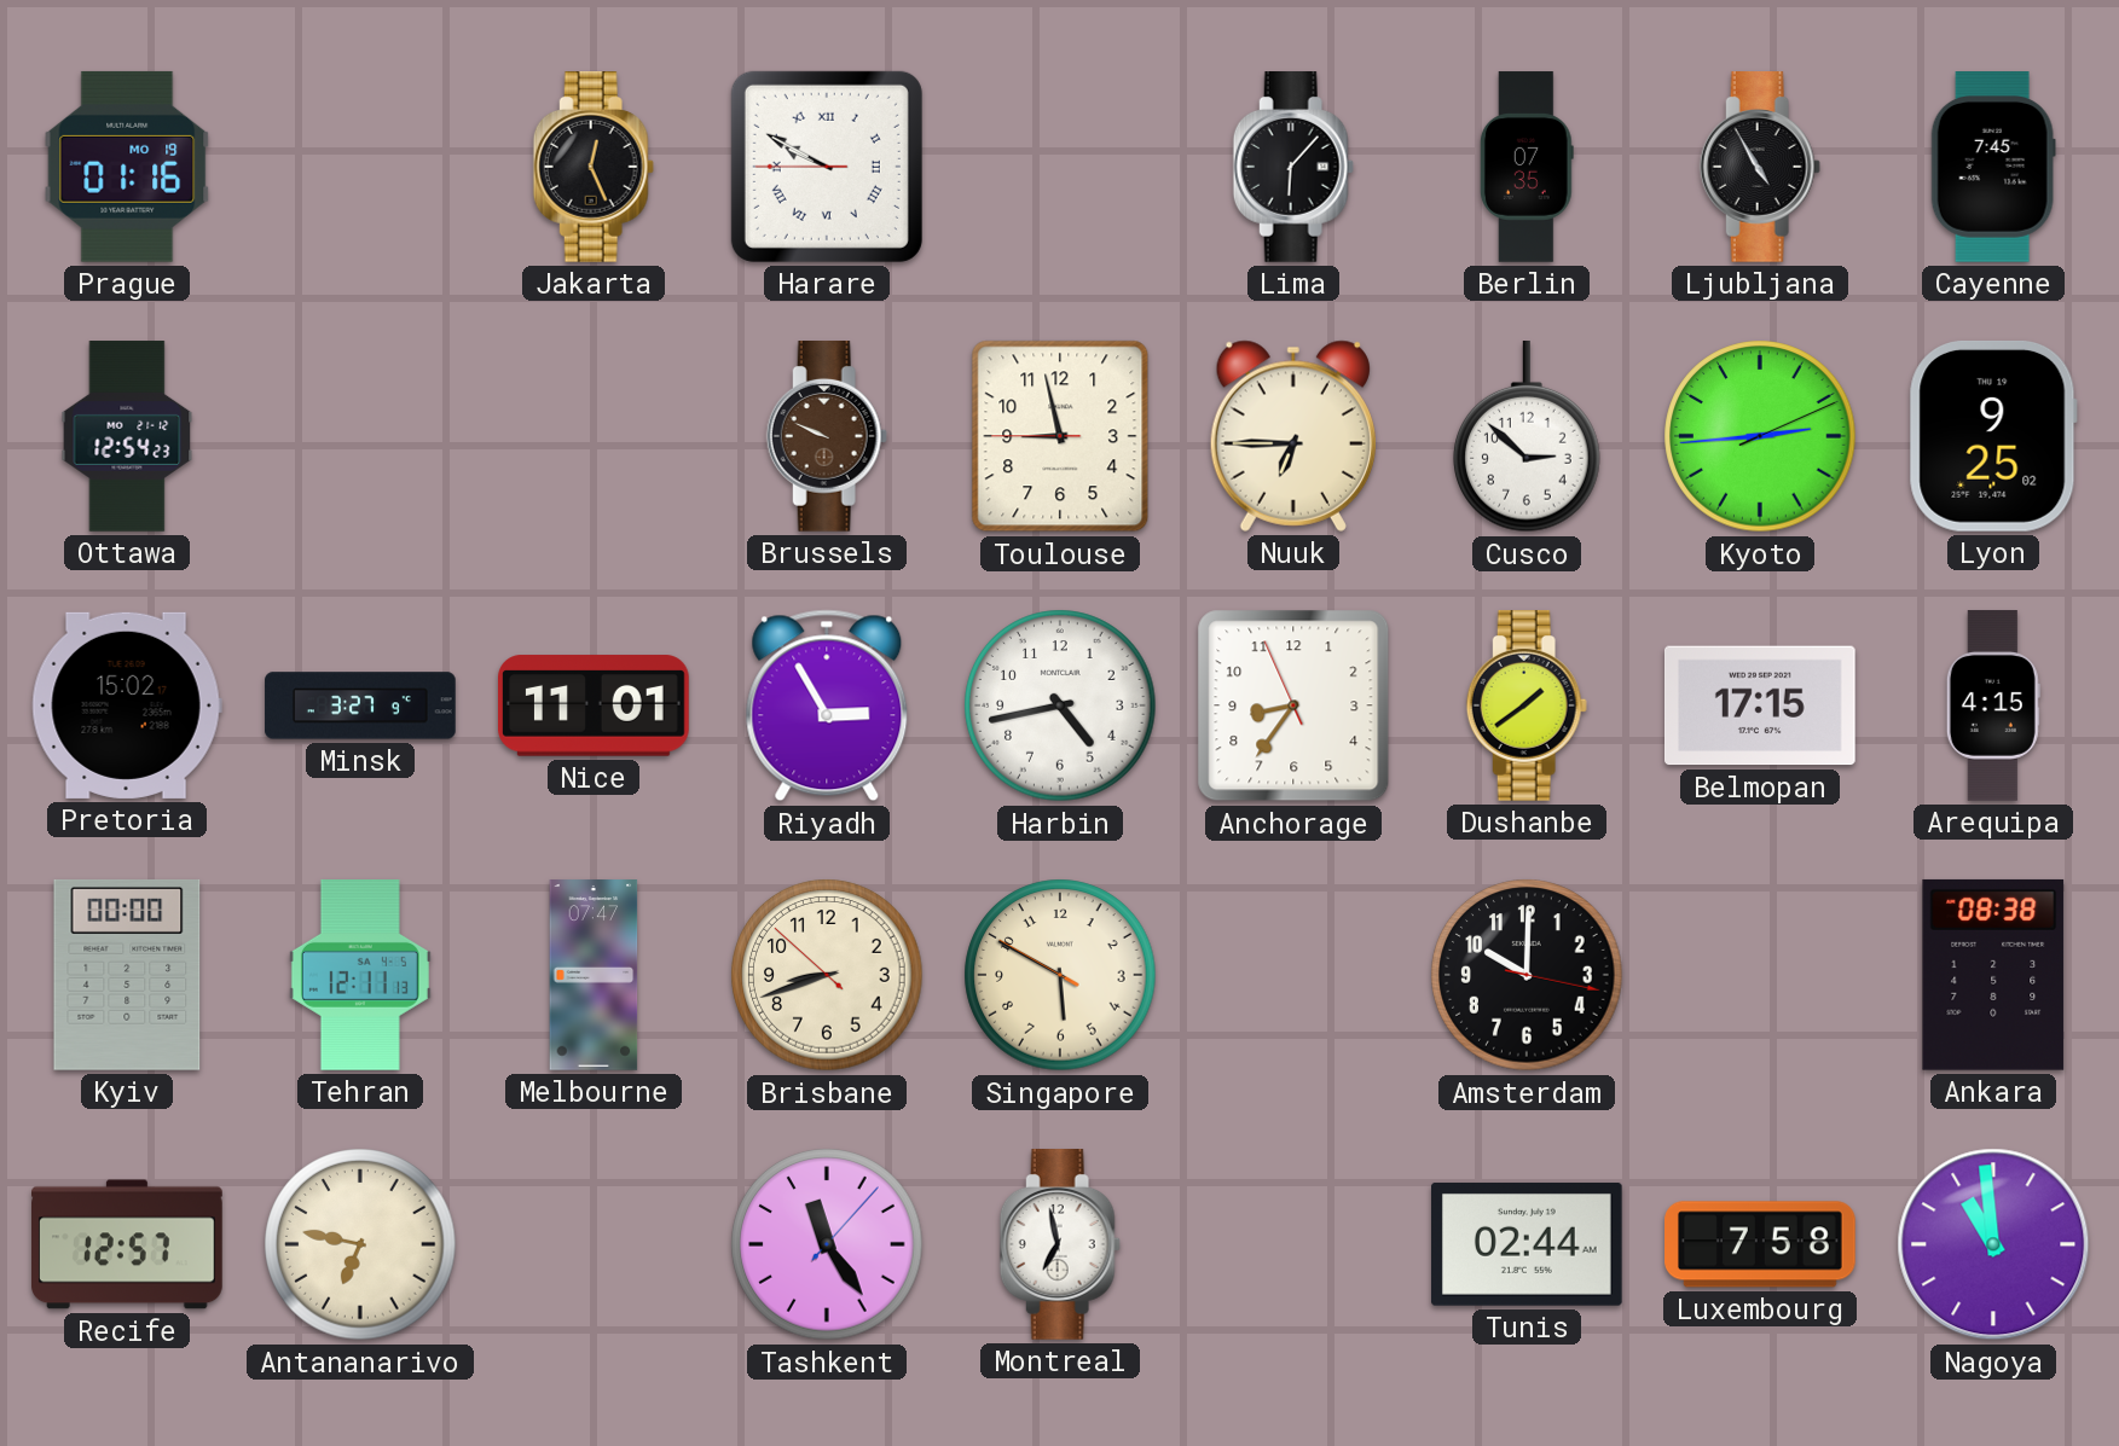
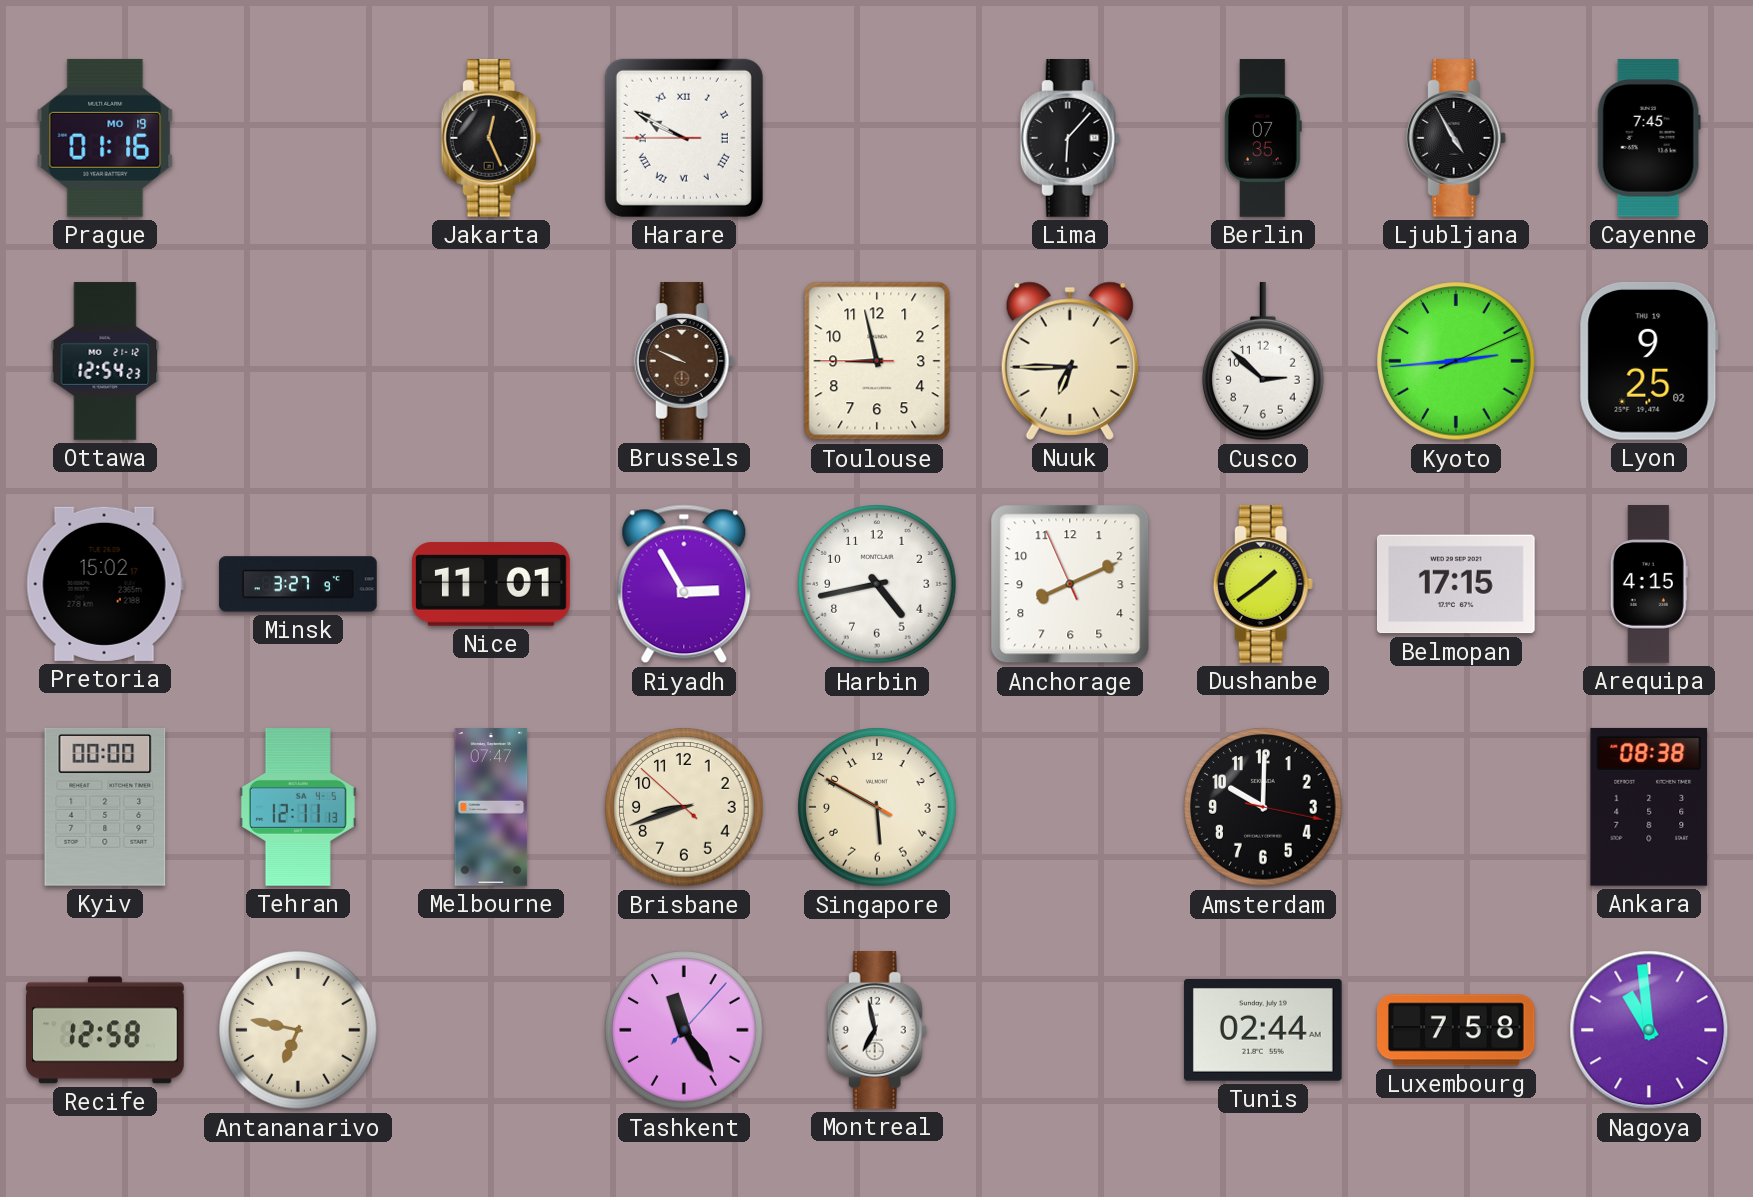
Anchorage: 8:35 -> 8:10
Recife: 12:57 -> 12:58
